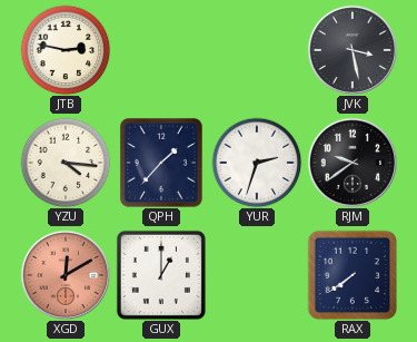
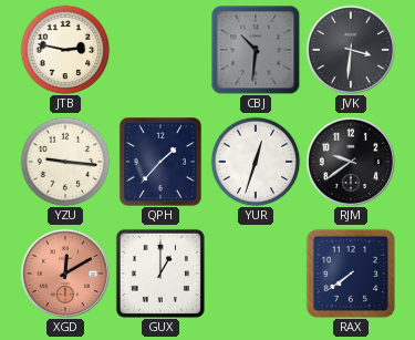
CBJ: none -> 10:31
JVK: 3:28 -> 3:31
YZU: 4:16 -> 9:16
YUR: 2:33 -> 12:33
